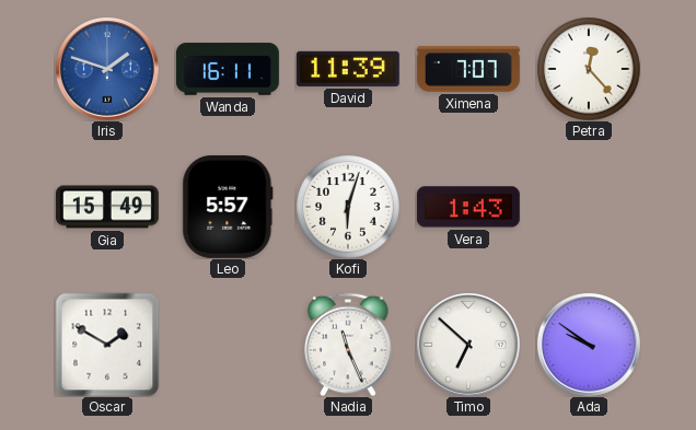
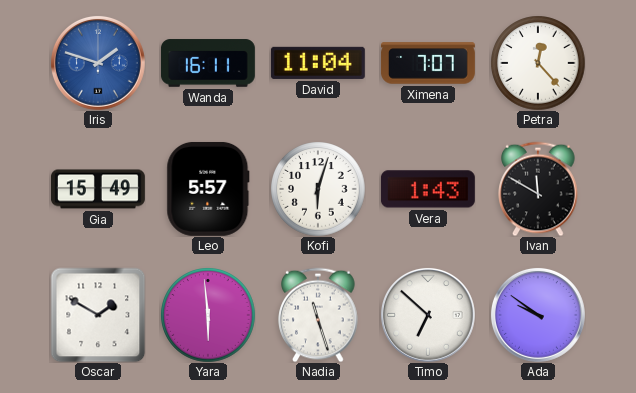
David: 11:39 -> 11:04
Ivan: none -> 11:50
Yara: none -> 5:59
Nadia: 11:26 -> 11:27
